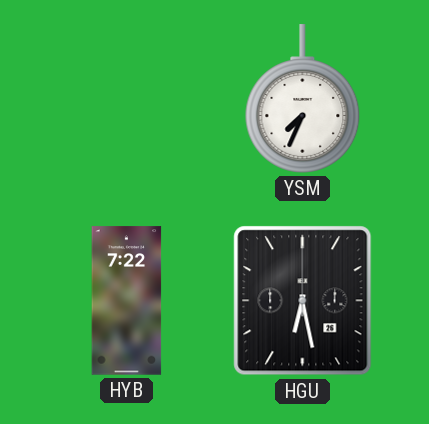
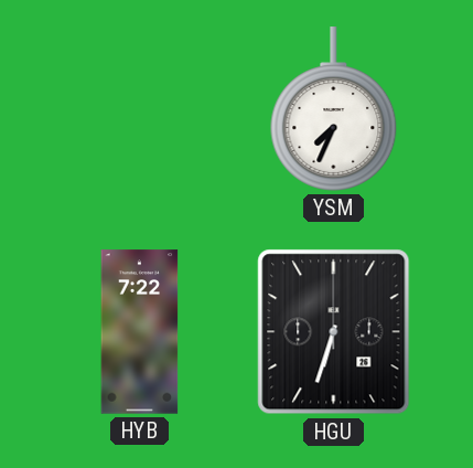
HGU: 6:28 -> 6:33
